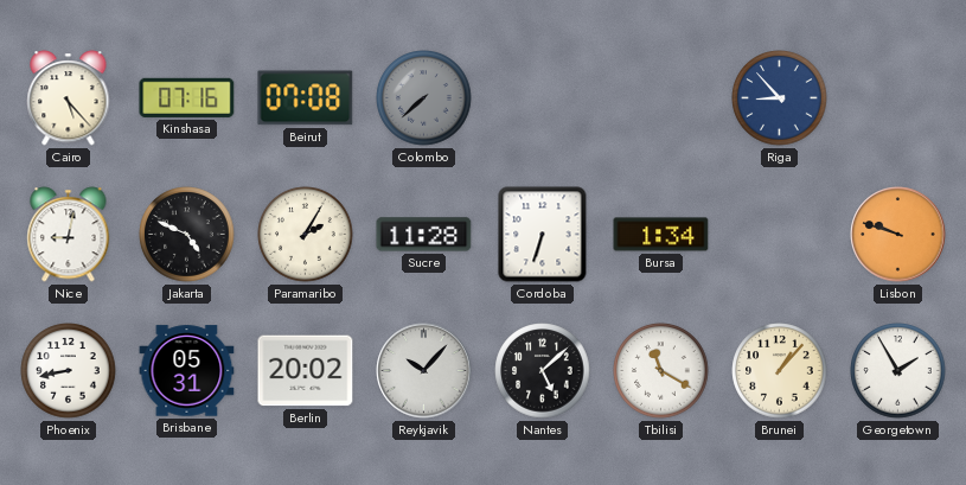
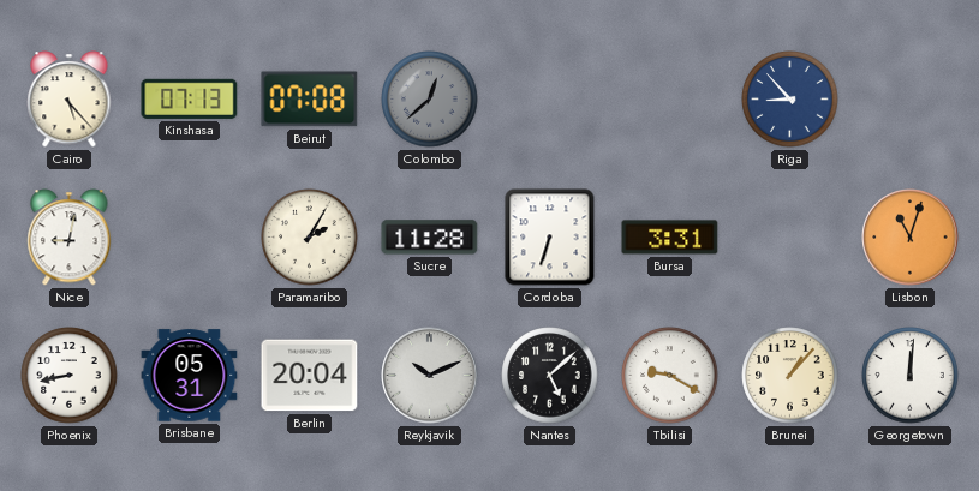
Kinshasa: 07:16 -> 07:13
Colombo: 7:38 -> 12:38
Jakarta: 4:49 -> none
Bursa: 1:34 -> 3:31
Lisbon: 9:48 -> 11:03
Berlin: 20:02 -> 20:04
Reykjavik: 10:07 -> 10:11
Tbilisi: 11:20 -> 9:20
Georgetown: 1:55 -> 12:01
